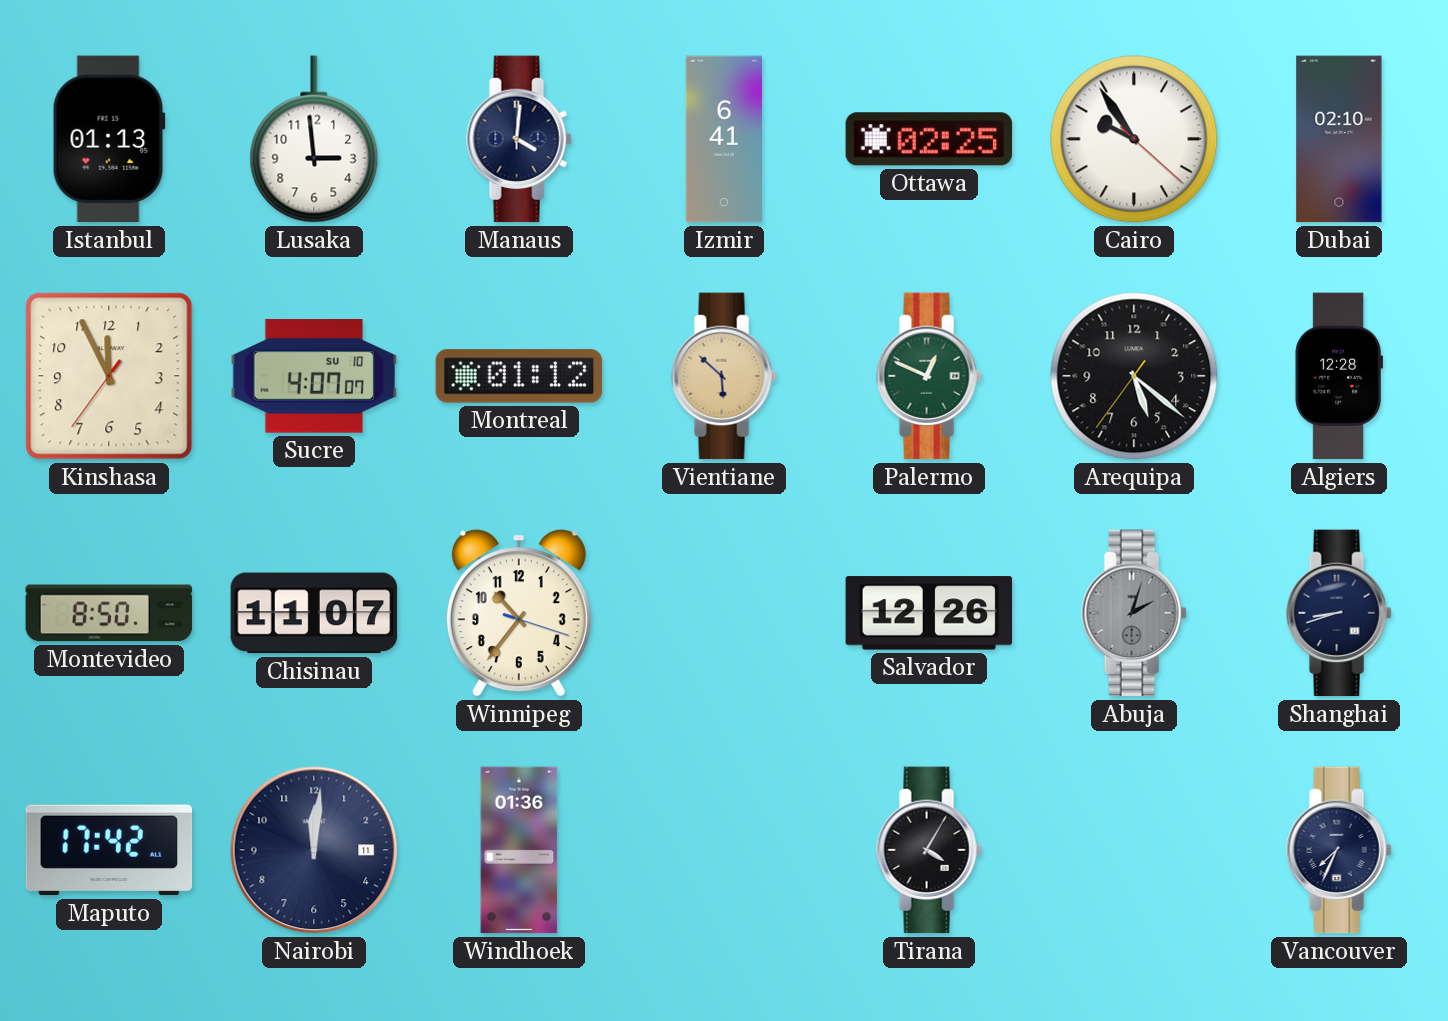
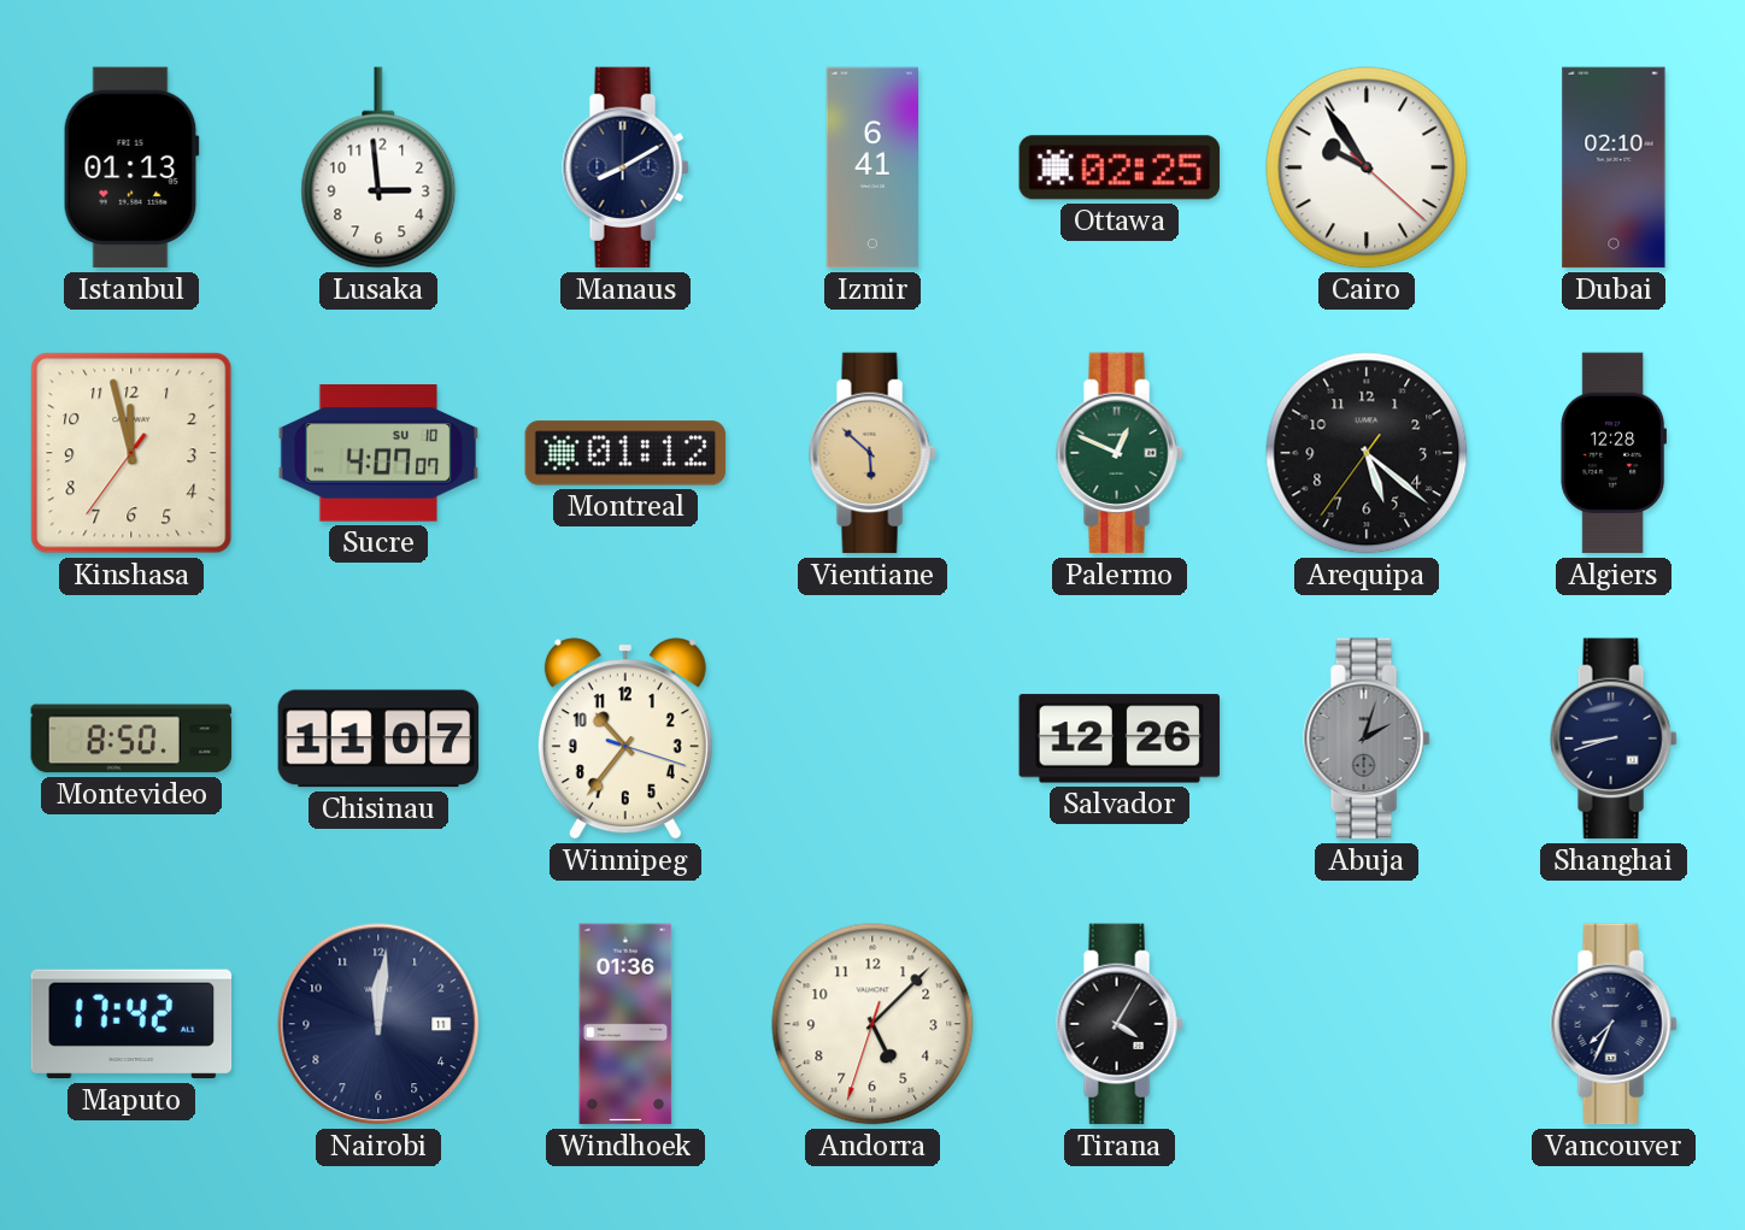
Manaus: 4:01 -> 8:10
Kinshasa: 11:55 -> 11:57
Andorra: none -> 5:07
